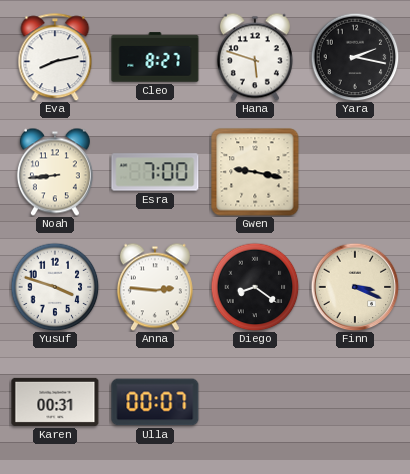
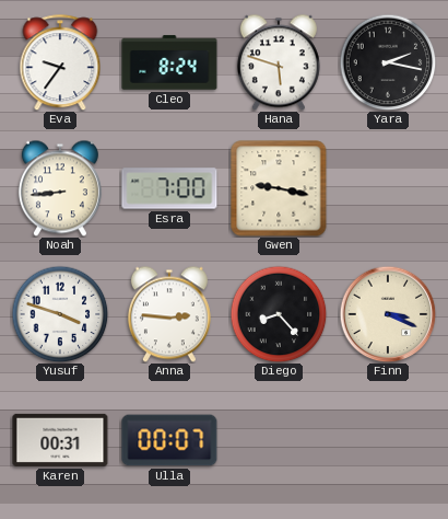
Eva: 8:13 -> 9:36
Cleo: 8:27 -> 8:24
Diego: 8:21 -> 8:23
